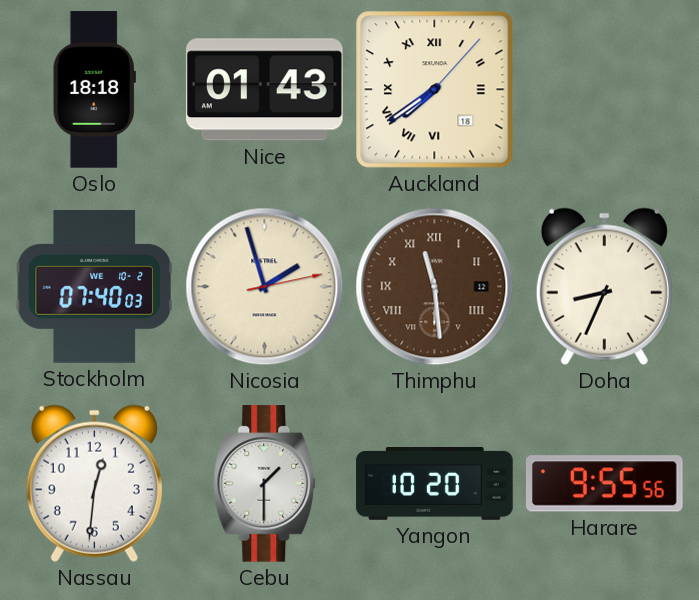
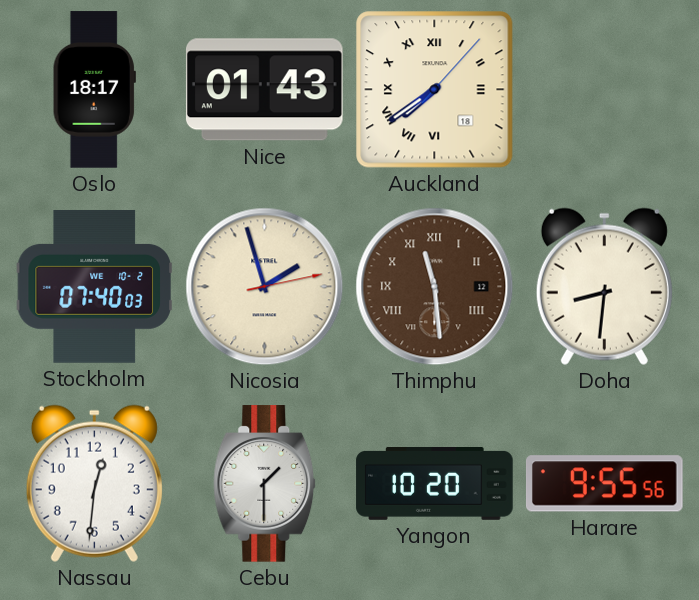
Oslo: 18:18 -> 18:17
Doha: 8:34 -> 8:31
